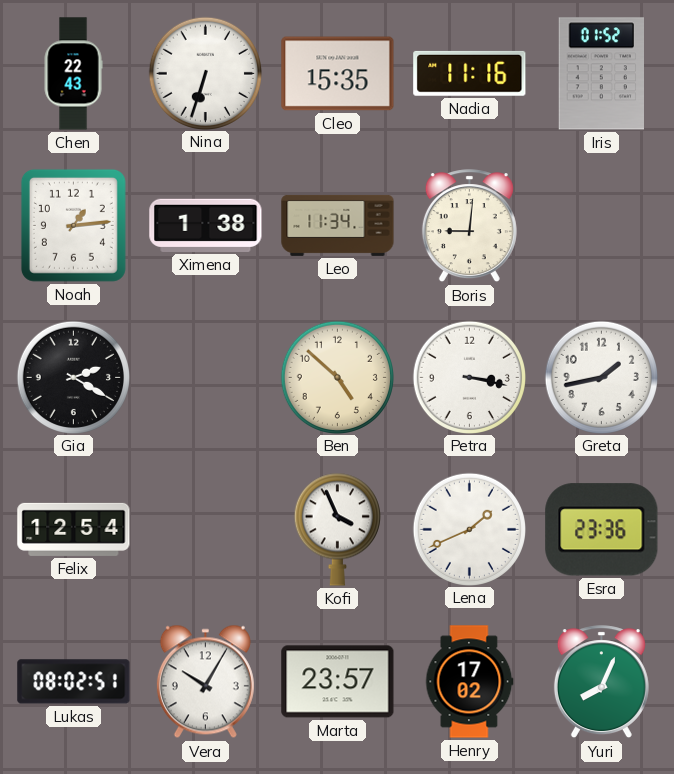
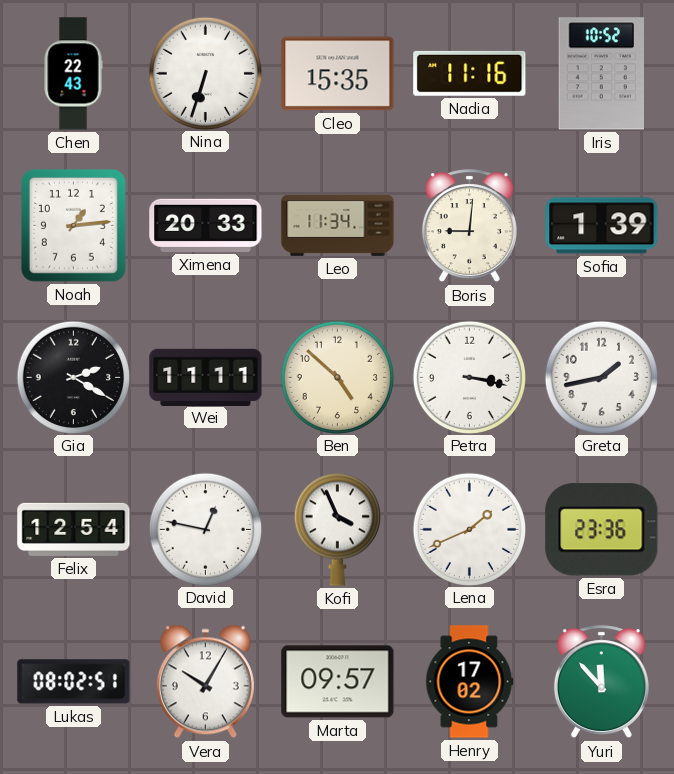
Iris: 01:52 -> 10:52
Ximena: 1:38 -> 20:33
Sofia: none -> 1:39
Wei: none -> 11:11
David: none -> 12:47
Marta: 23:57 -> 09:57
Yuri: 8:04 -> 11:53
